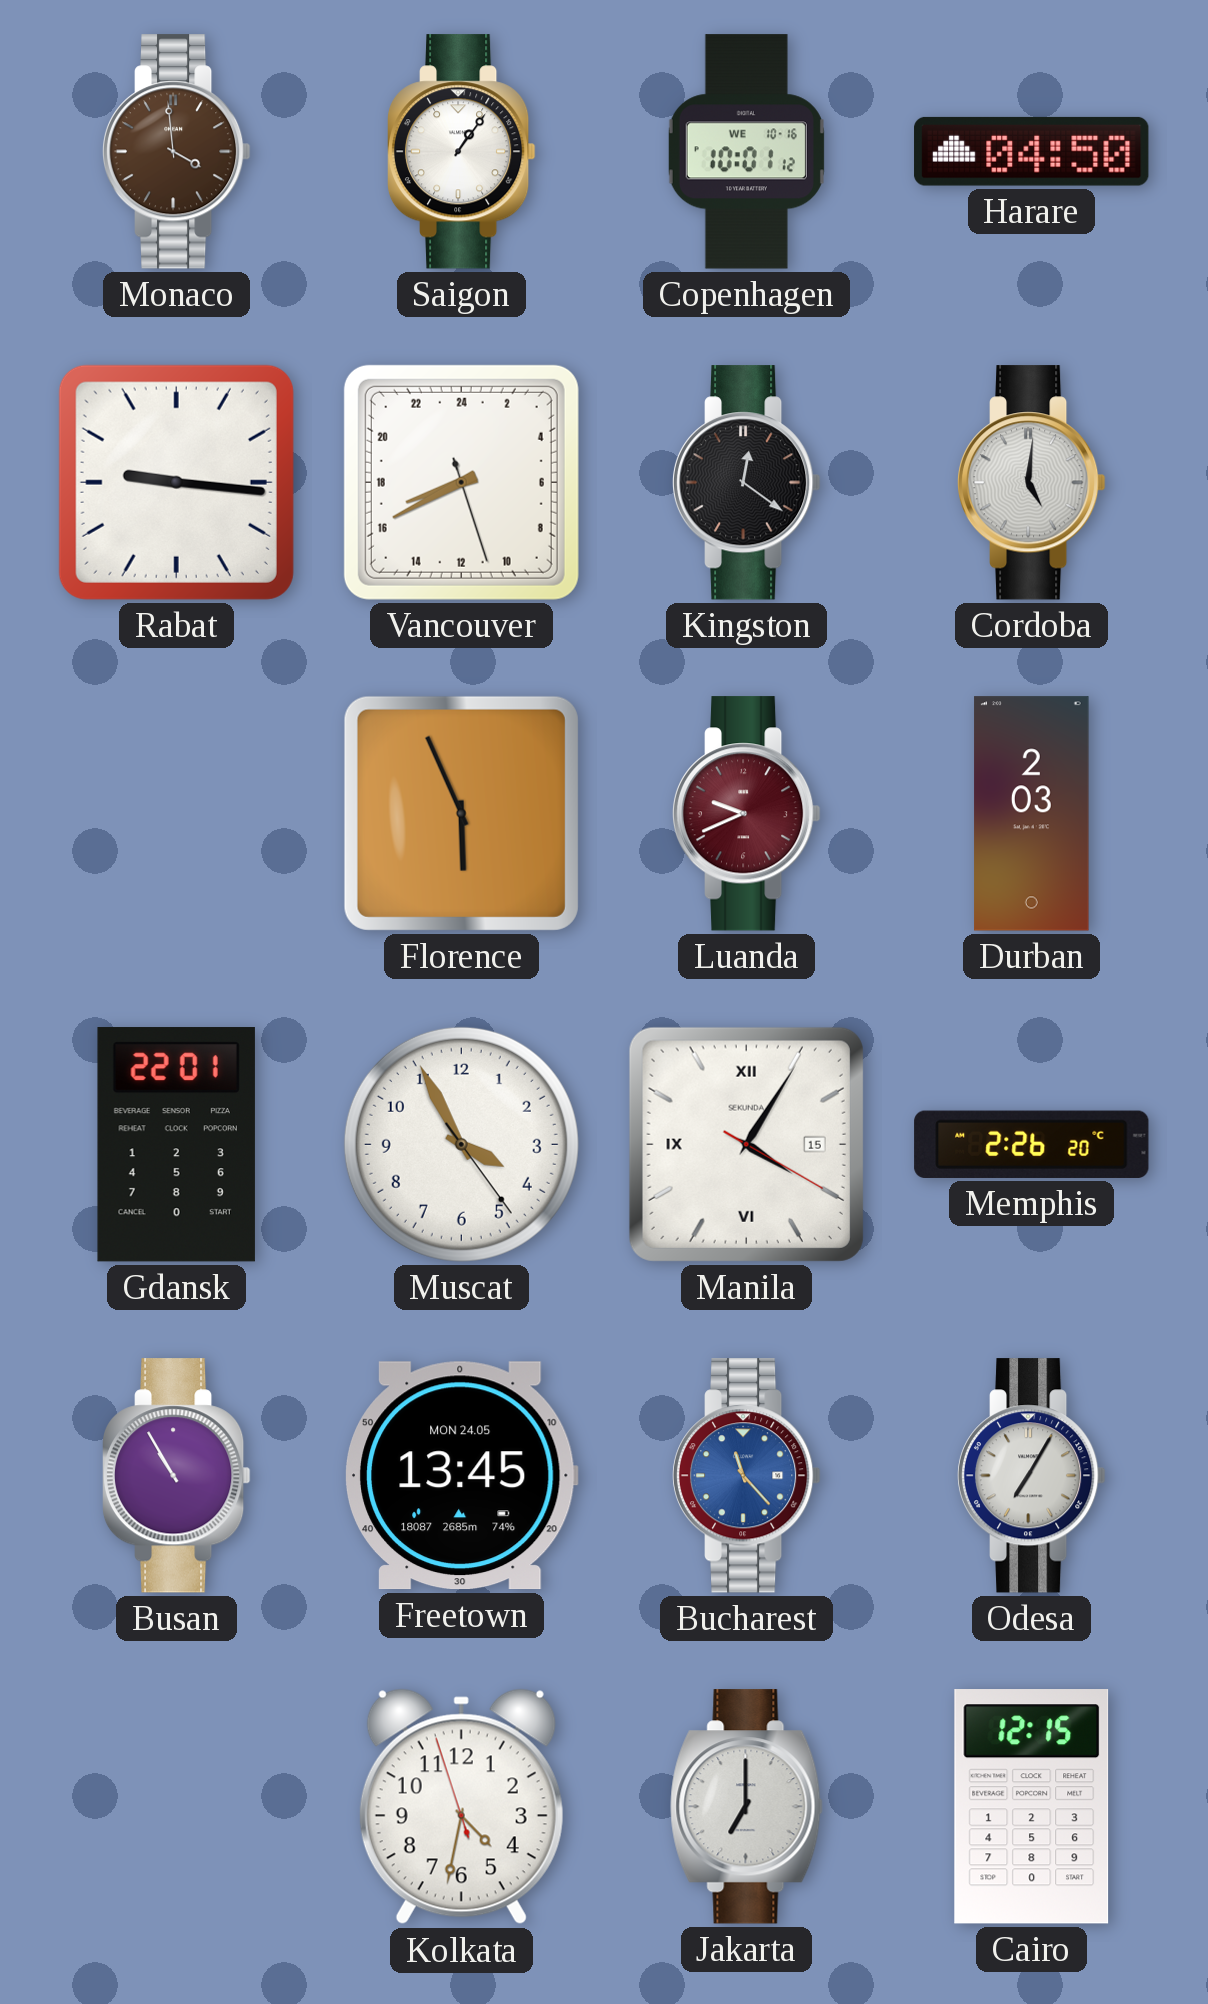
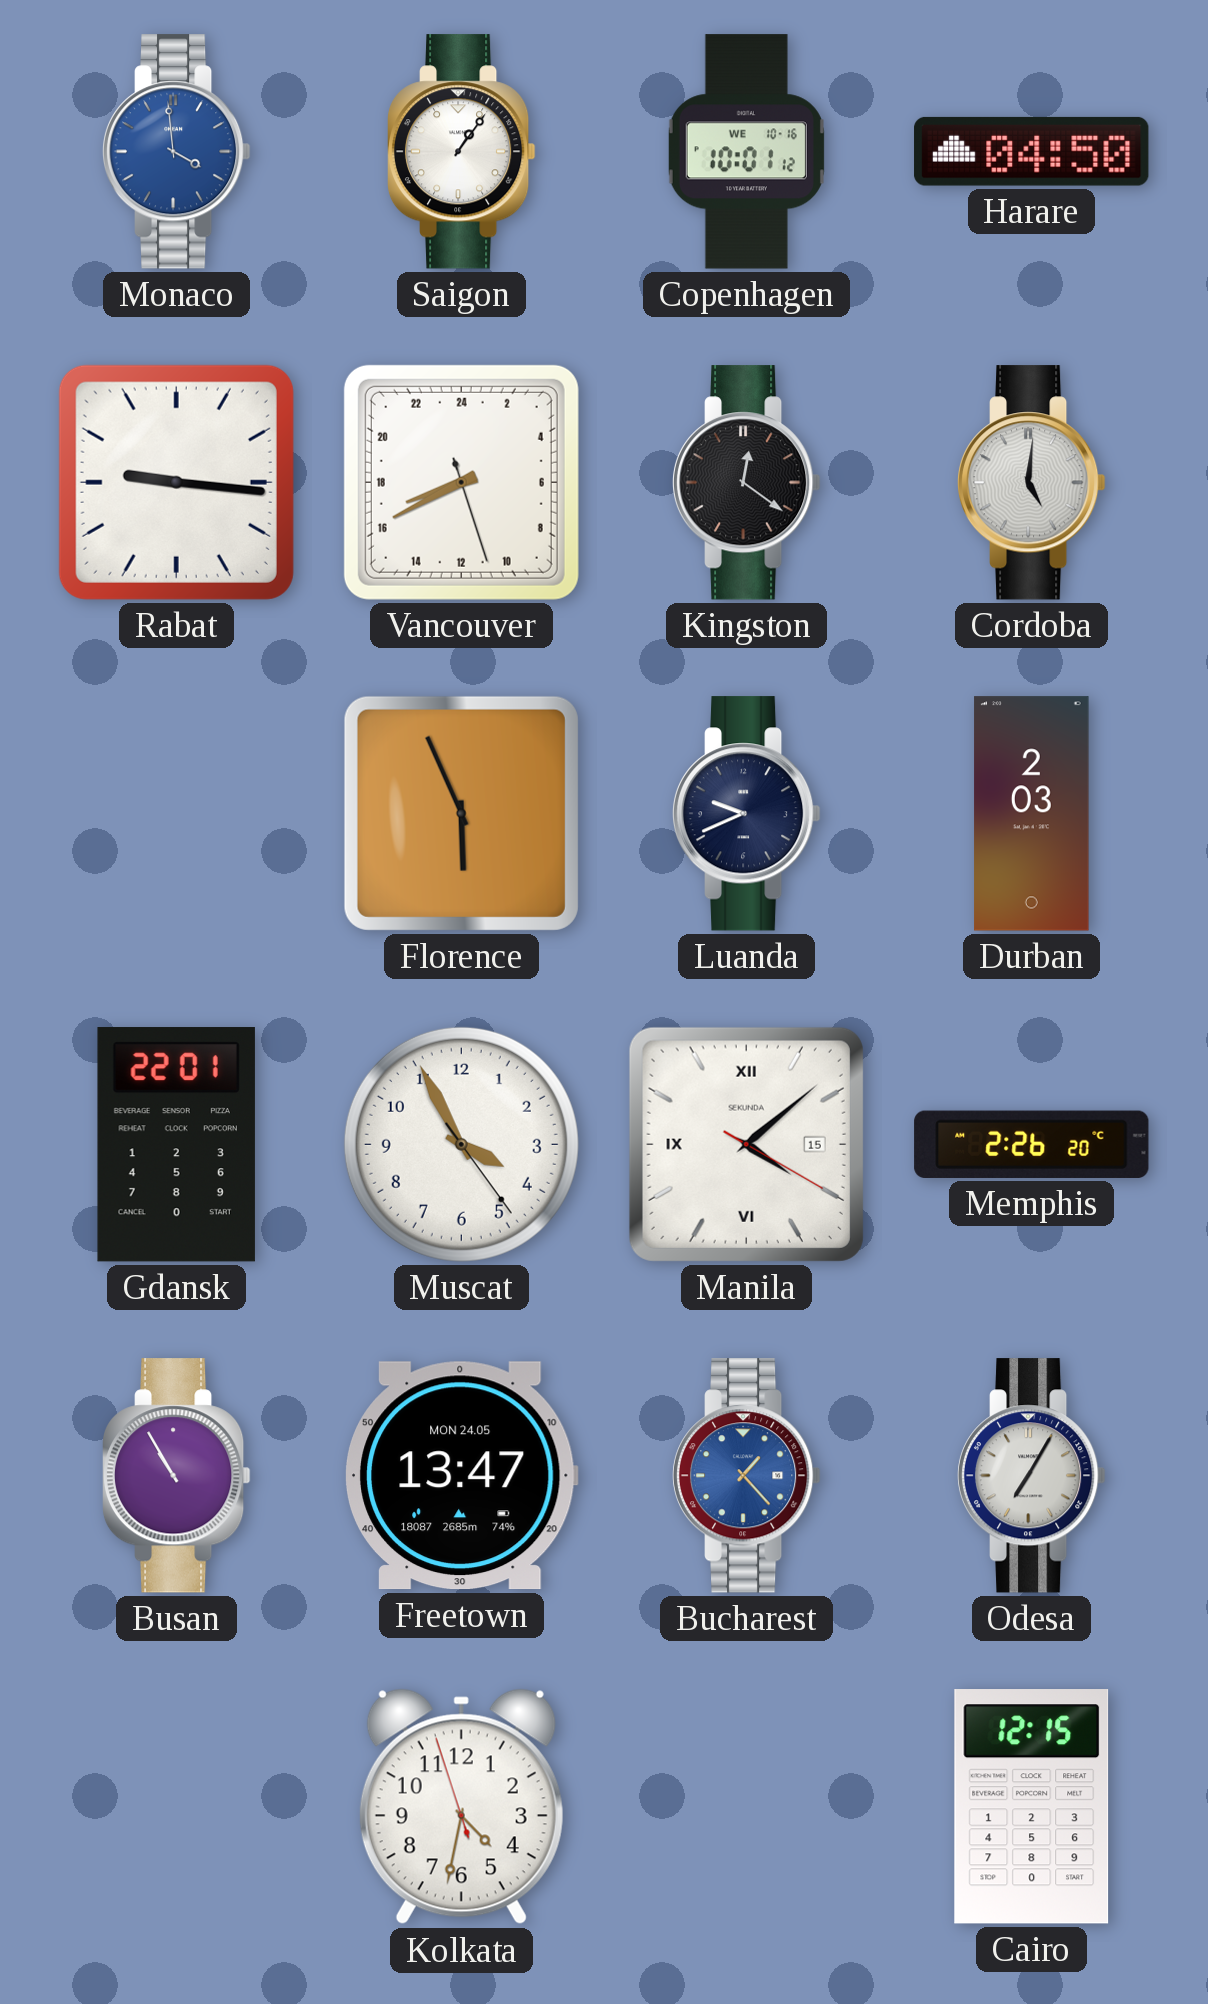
Monaco dial: brown -> blue
Luanda dial: burgundy -> navy
Manila: 4:05 -> 4:08
Freetown: 13:45 -> 13:47
Bucharest: 11:23 -> 1:23
Jakarta: 7:00 -> none
